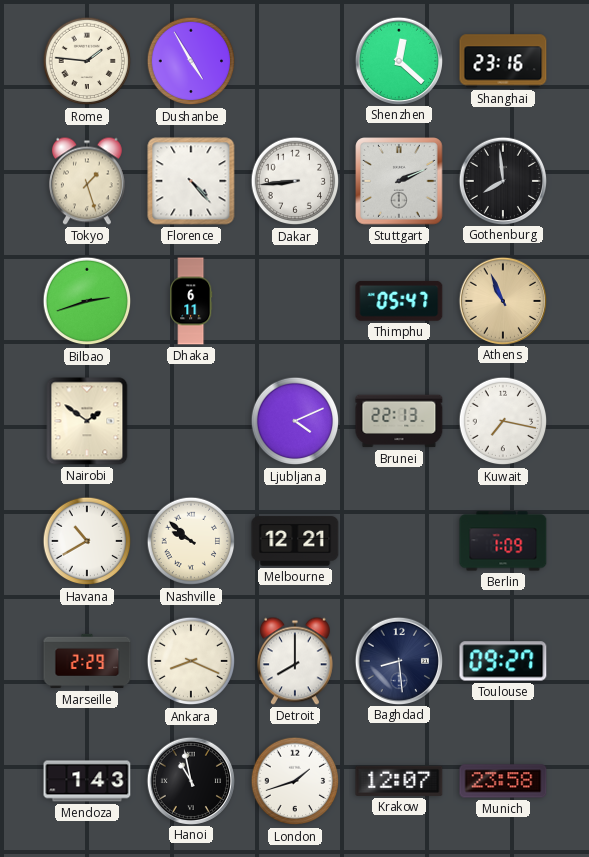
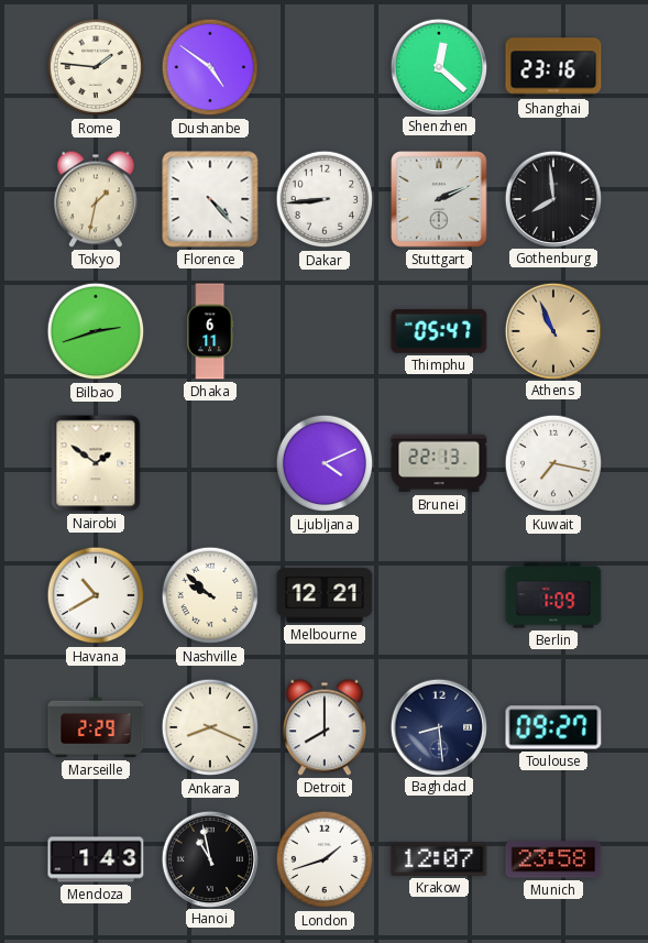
Dushanbe: 4:55 -> 4:51
Tokyo: 1:27 -> 1:32
